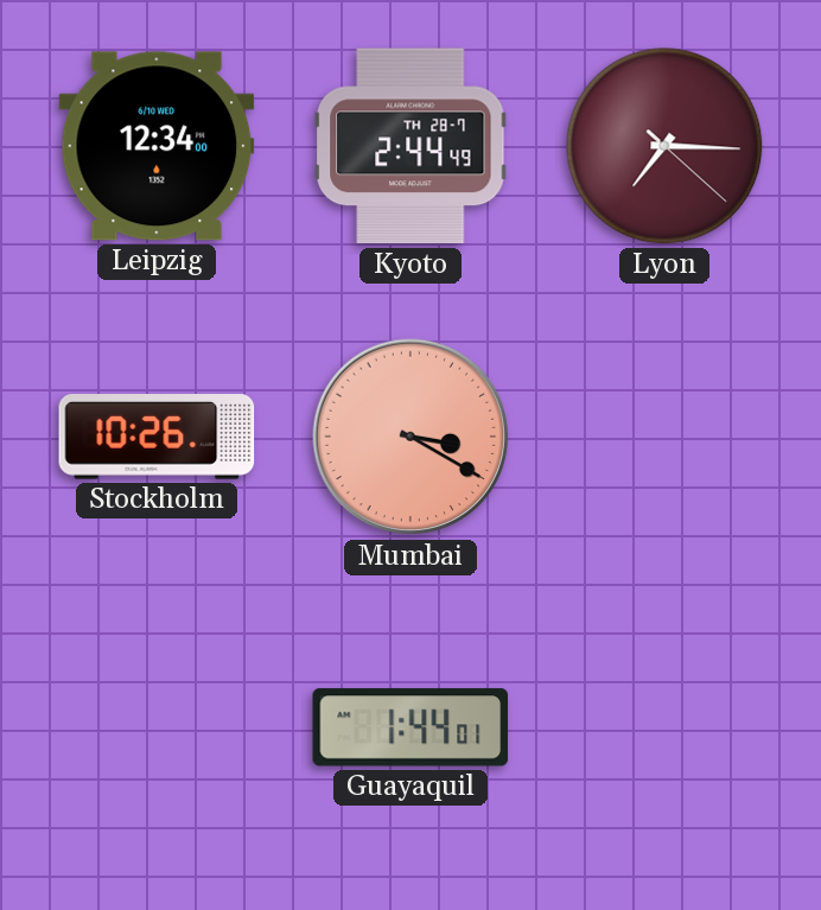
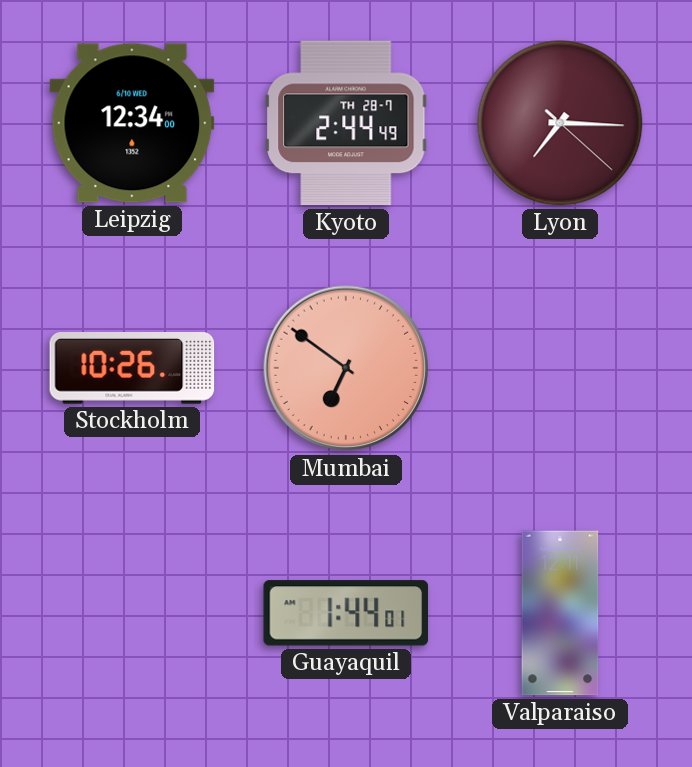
Mumbai: 3:20 -> 6:51
Valparaiso: none -> 12:11
